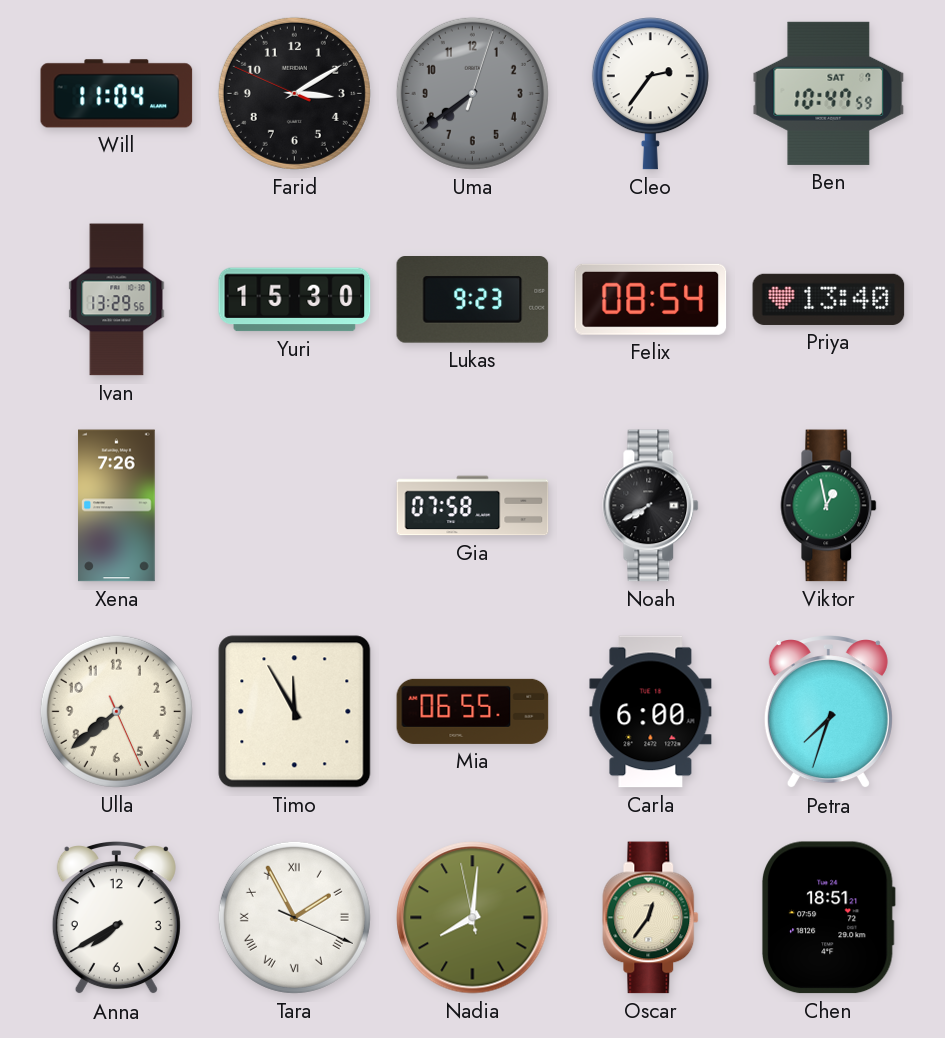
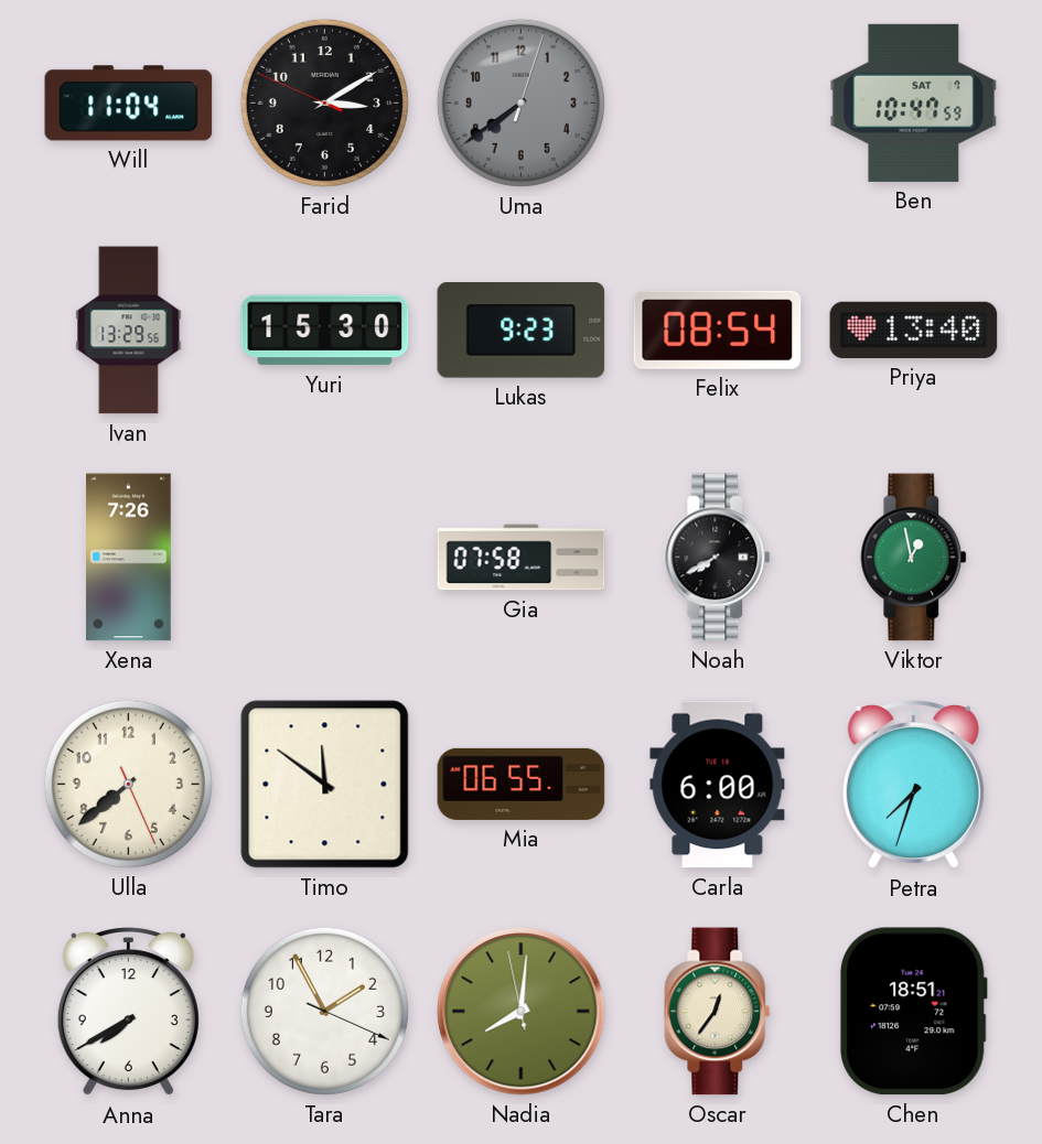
Cleo: 2:36 -> none
Timo: 11:55 -> 11:51
Tara numerals: Roman -> Arabic
